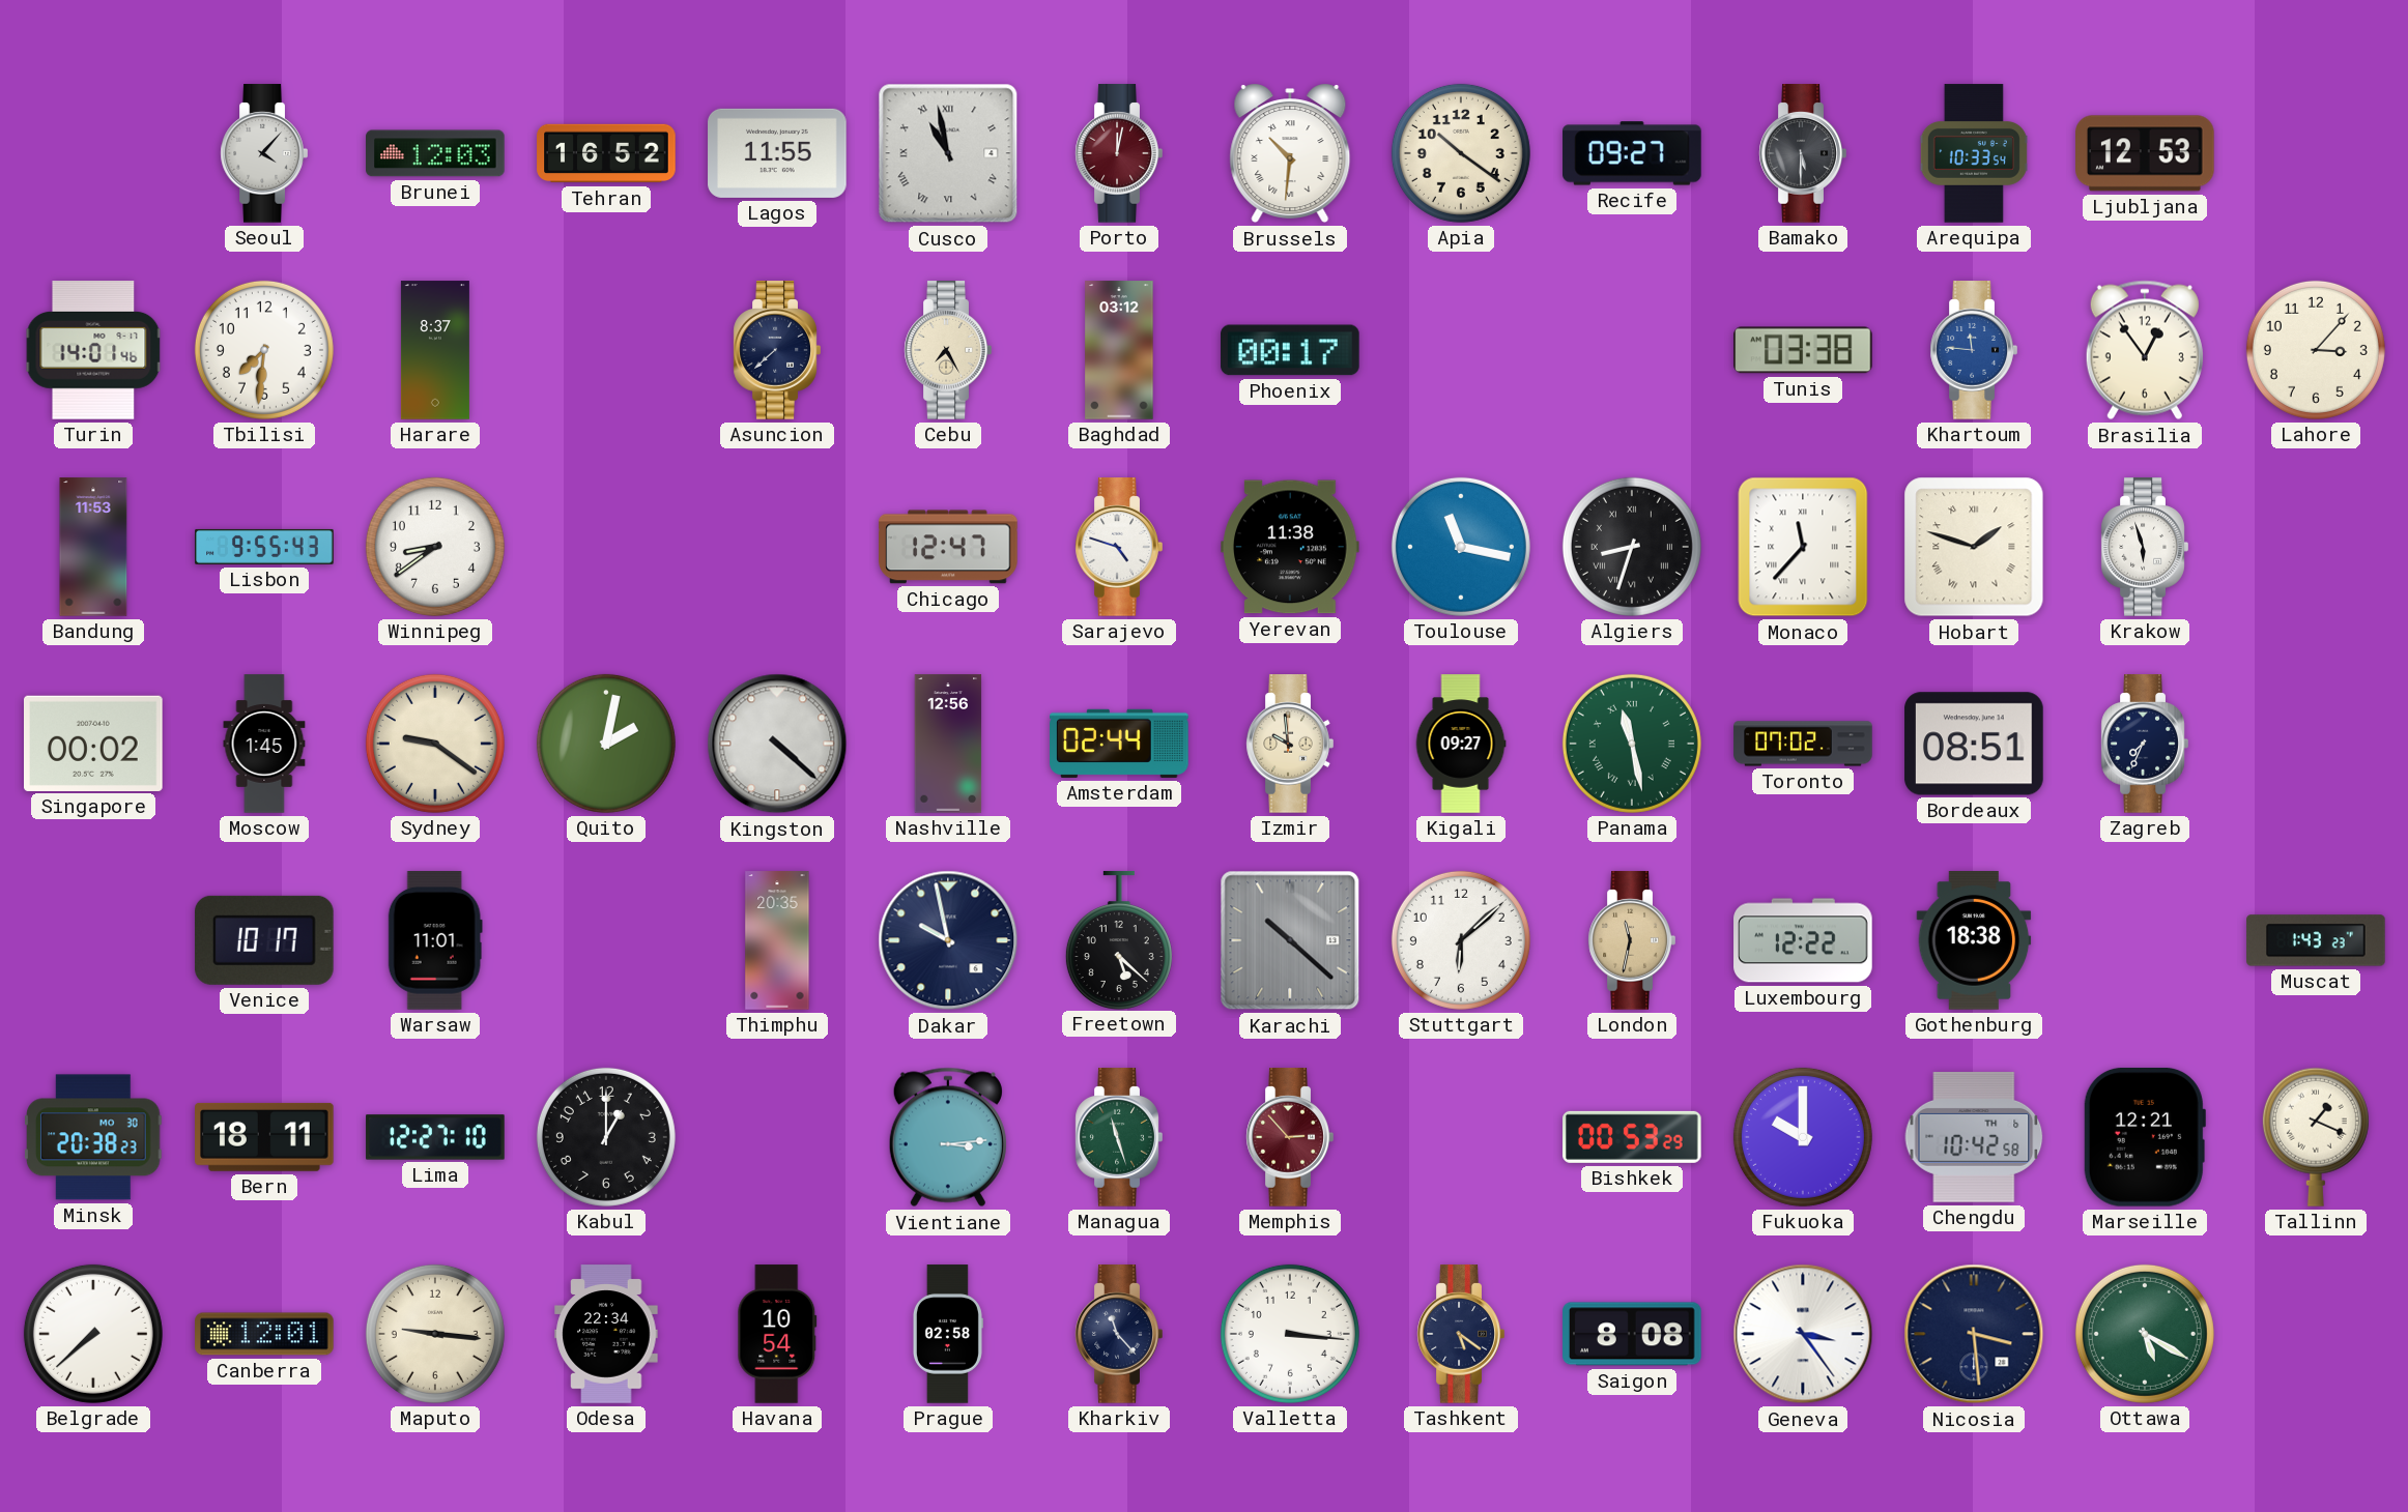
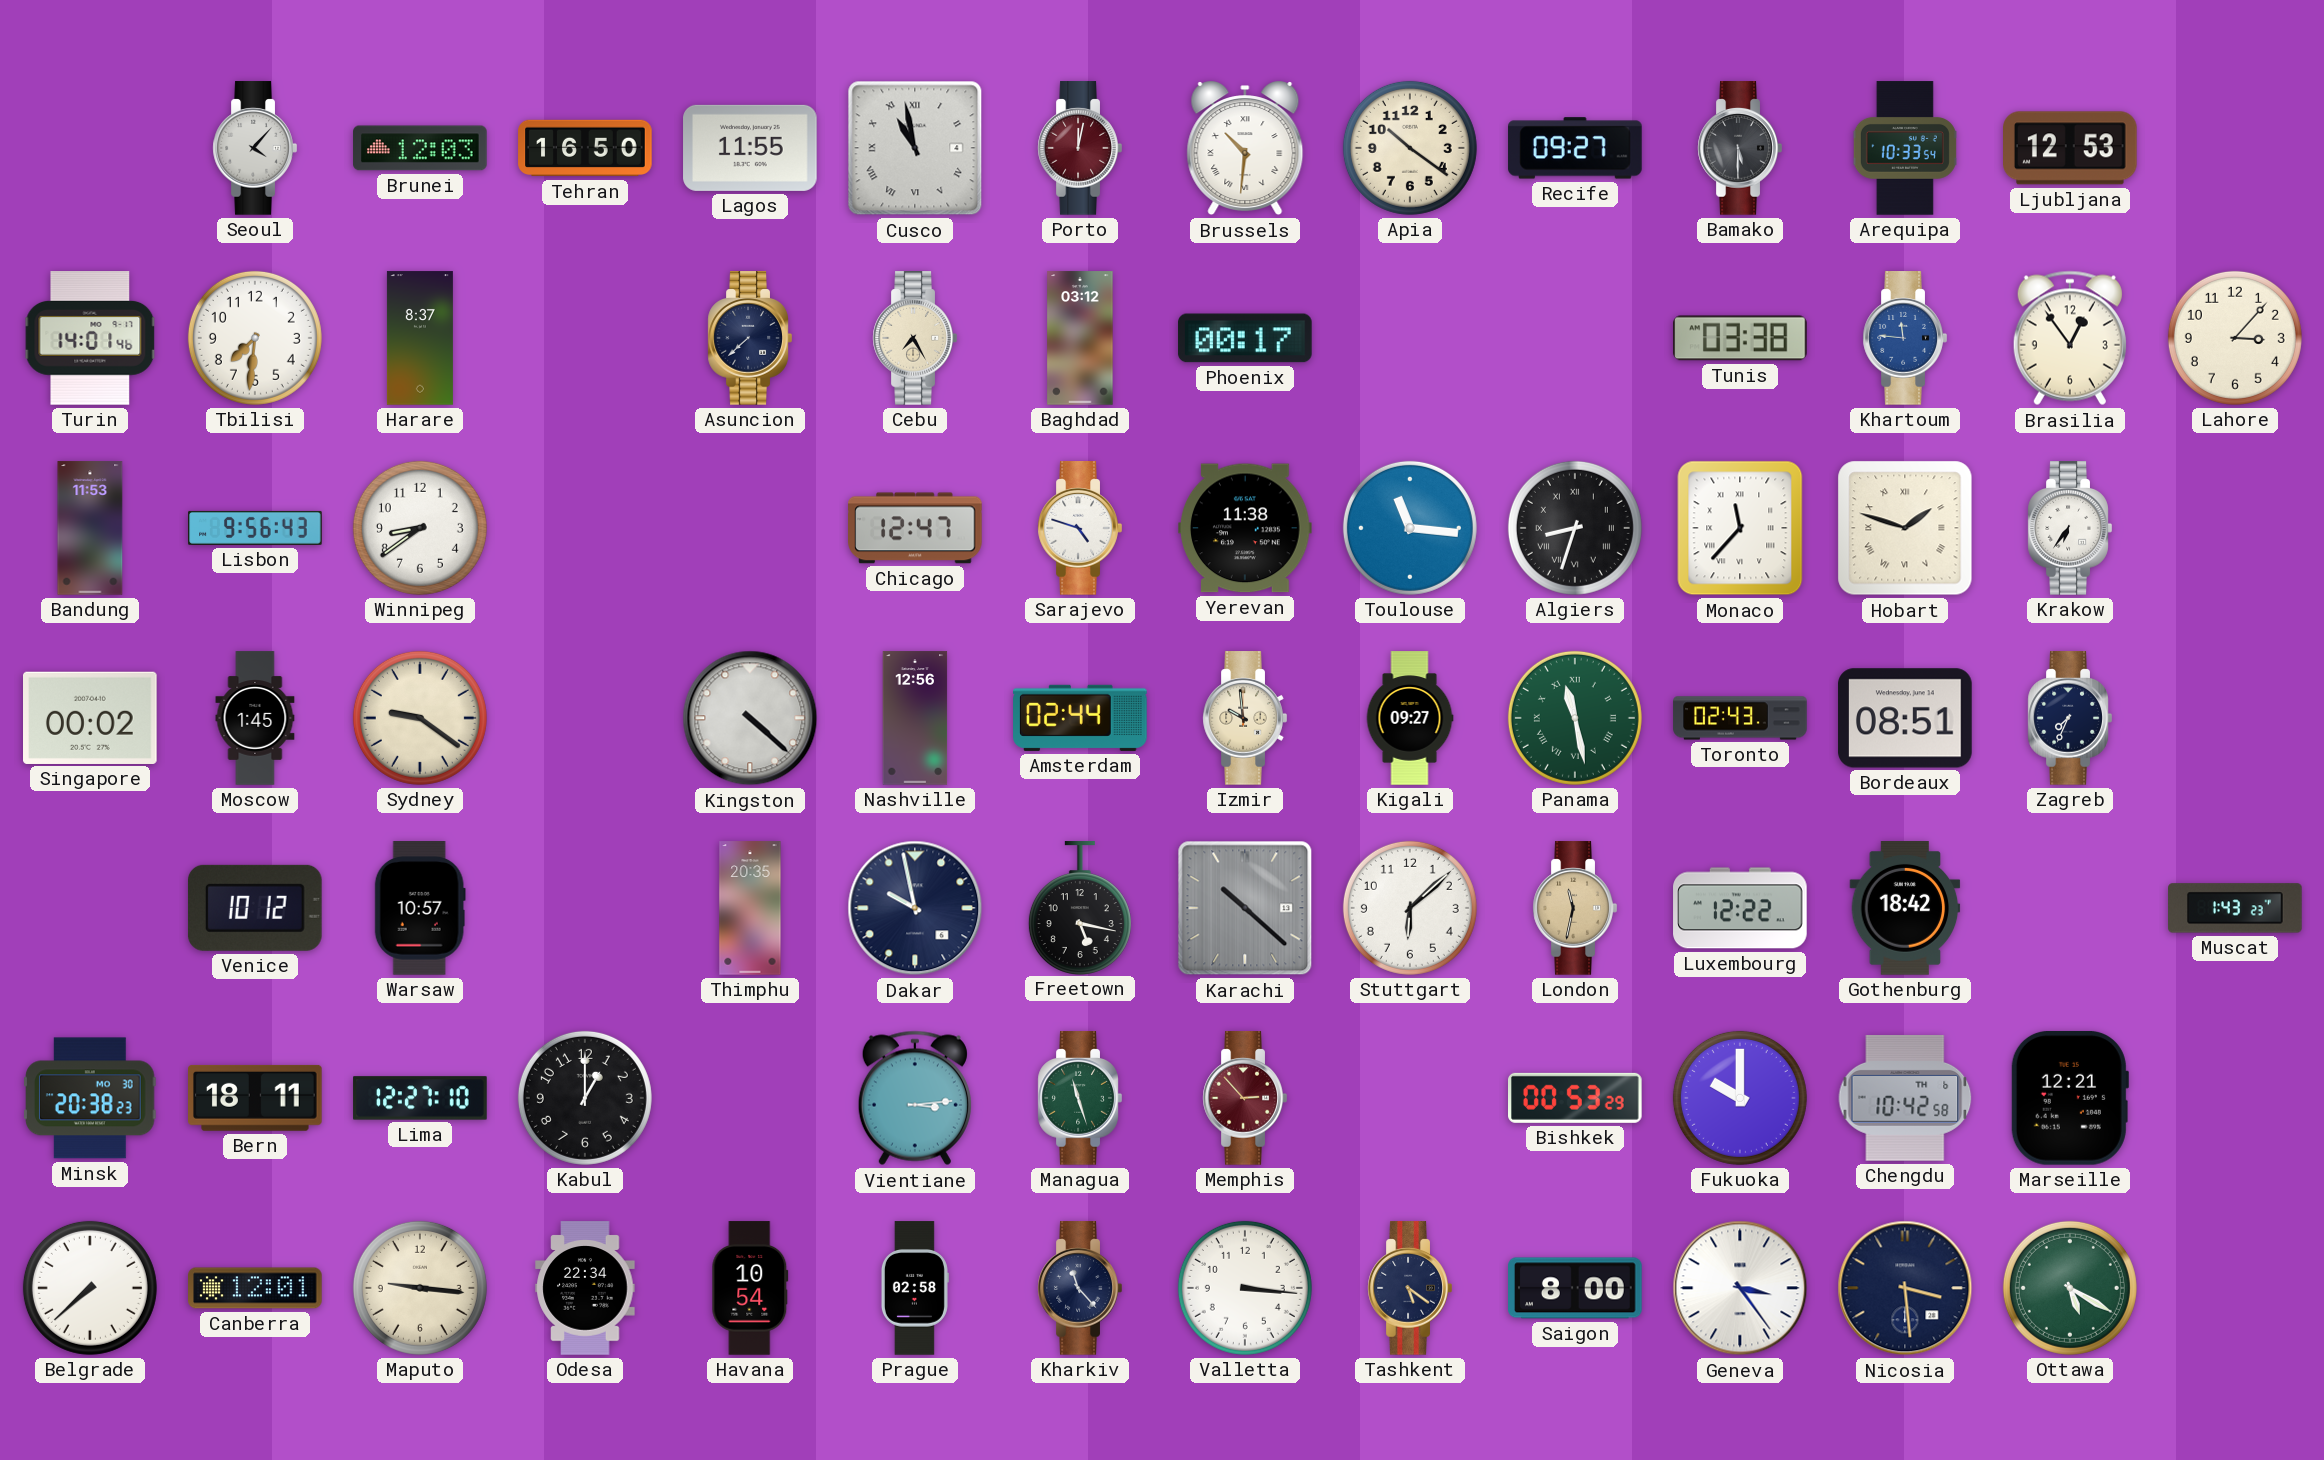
Tehran: 16:52 -> 16:50
Lisbon: 9:55 -> 9:56
Toulouse: 11:17 -> 11:16
Krakow: 5:57 -> 6:36
Quito: 2:02 -> none
Toronto: 07:02 -> 02:43
Venice: 10:17 -> 10:12
Warsaw: 11:01 -> 10:57
Freetown: 5:22 -> 5:17
Gothenburg: 18:38 -> 18:42
Tallinn: 1:19 -> none
Saigon: 8:08 -> 8:00
